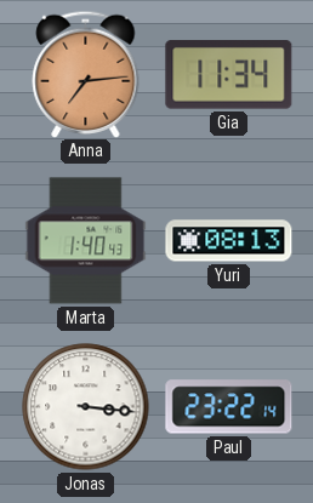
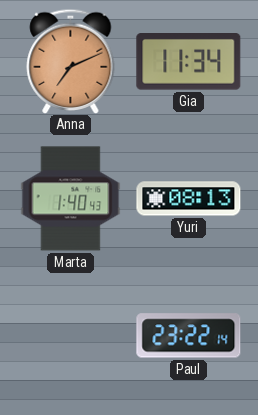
Anna: 7:14 -> 7:11
Jonas: 3:16 -> none
